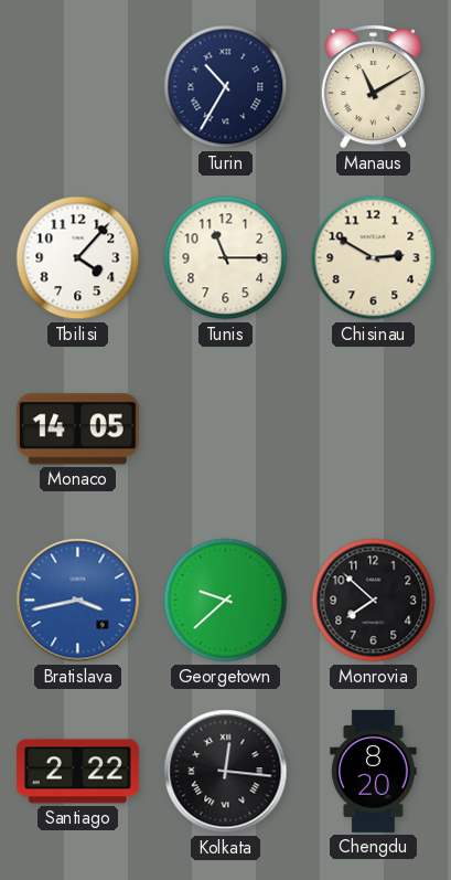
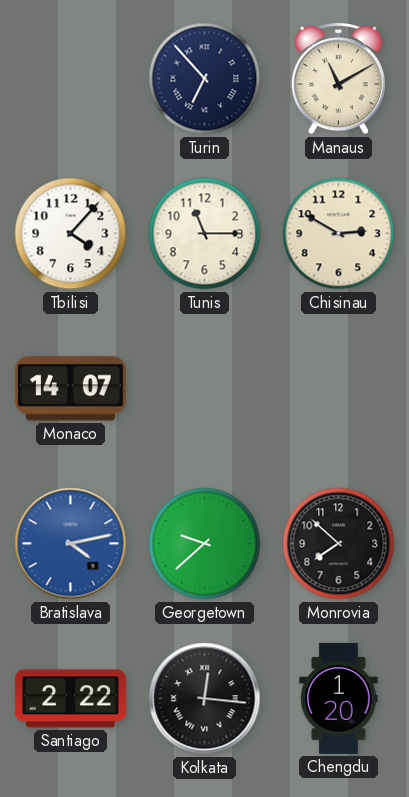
Turin: 10:35 -> 6:53
Monaco: 14:05 -> 14:07
Bratislava: 3:43 -> 4:13
Chengdu: 8:20 -> 1:20
